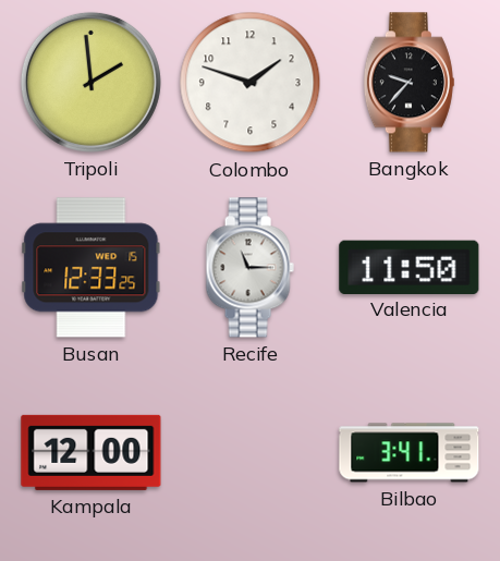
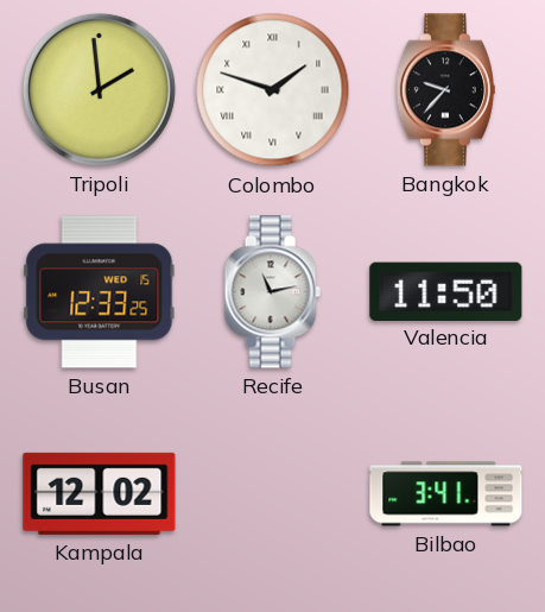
Colombo numerals: Arabic -> Roman
Recife: 11:15 -> 11:13
Kampala: 12:00 -> 12:02
